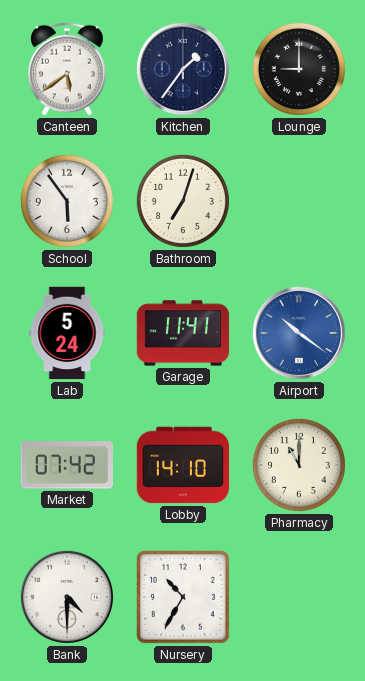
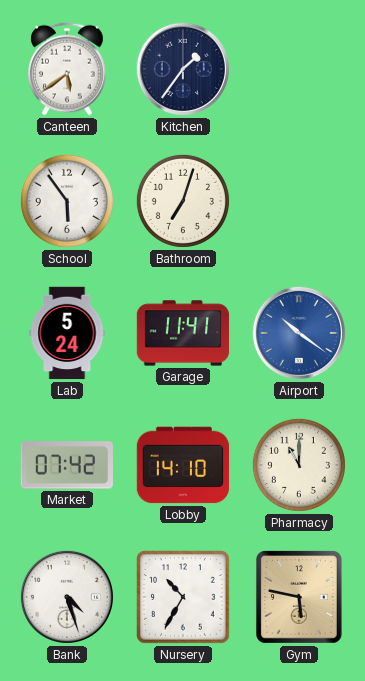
Lounge: 9:00 -> none
Bank: 4:30 -> 4:27
Gym: none -> 5:47
